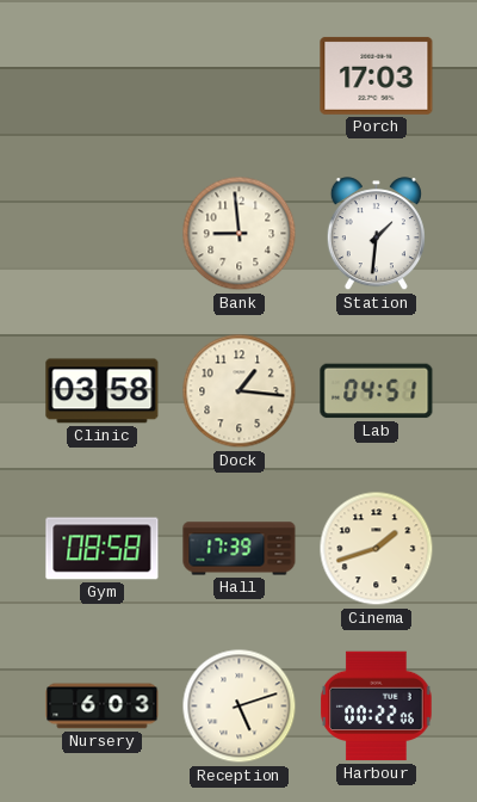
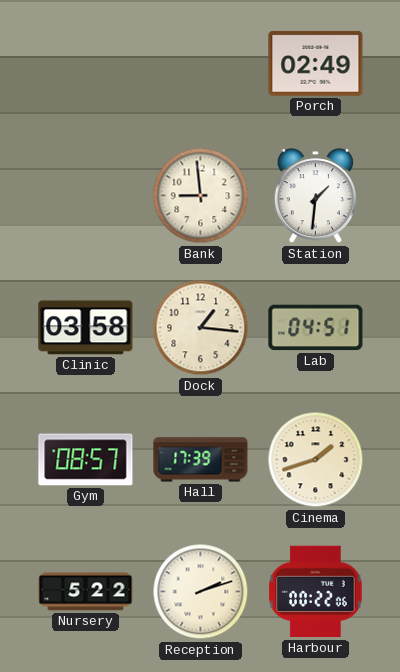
Porch: 17:03 -> 02:49
Gym: 08:58 -> 08:57
Nursery: 6:03 -> 5:22
Reception: 5:12 -> 2:12
